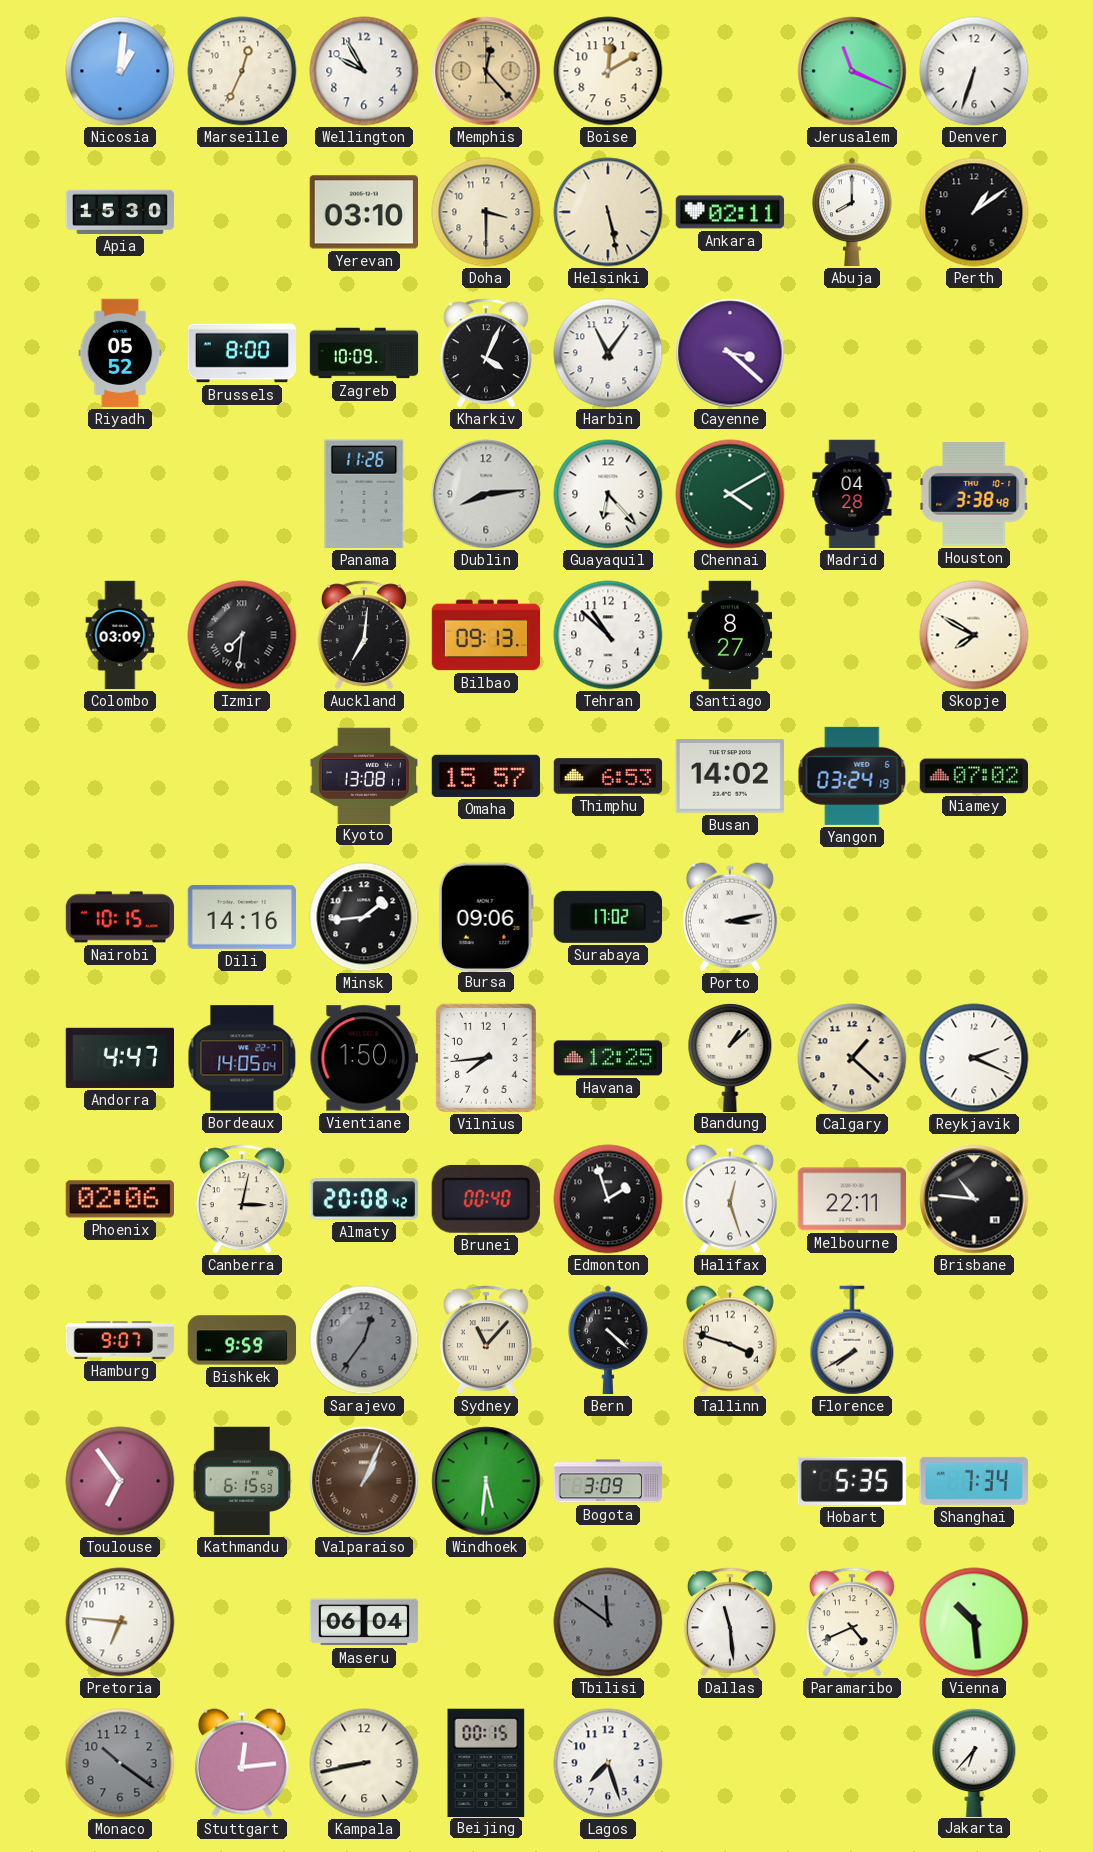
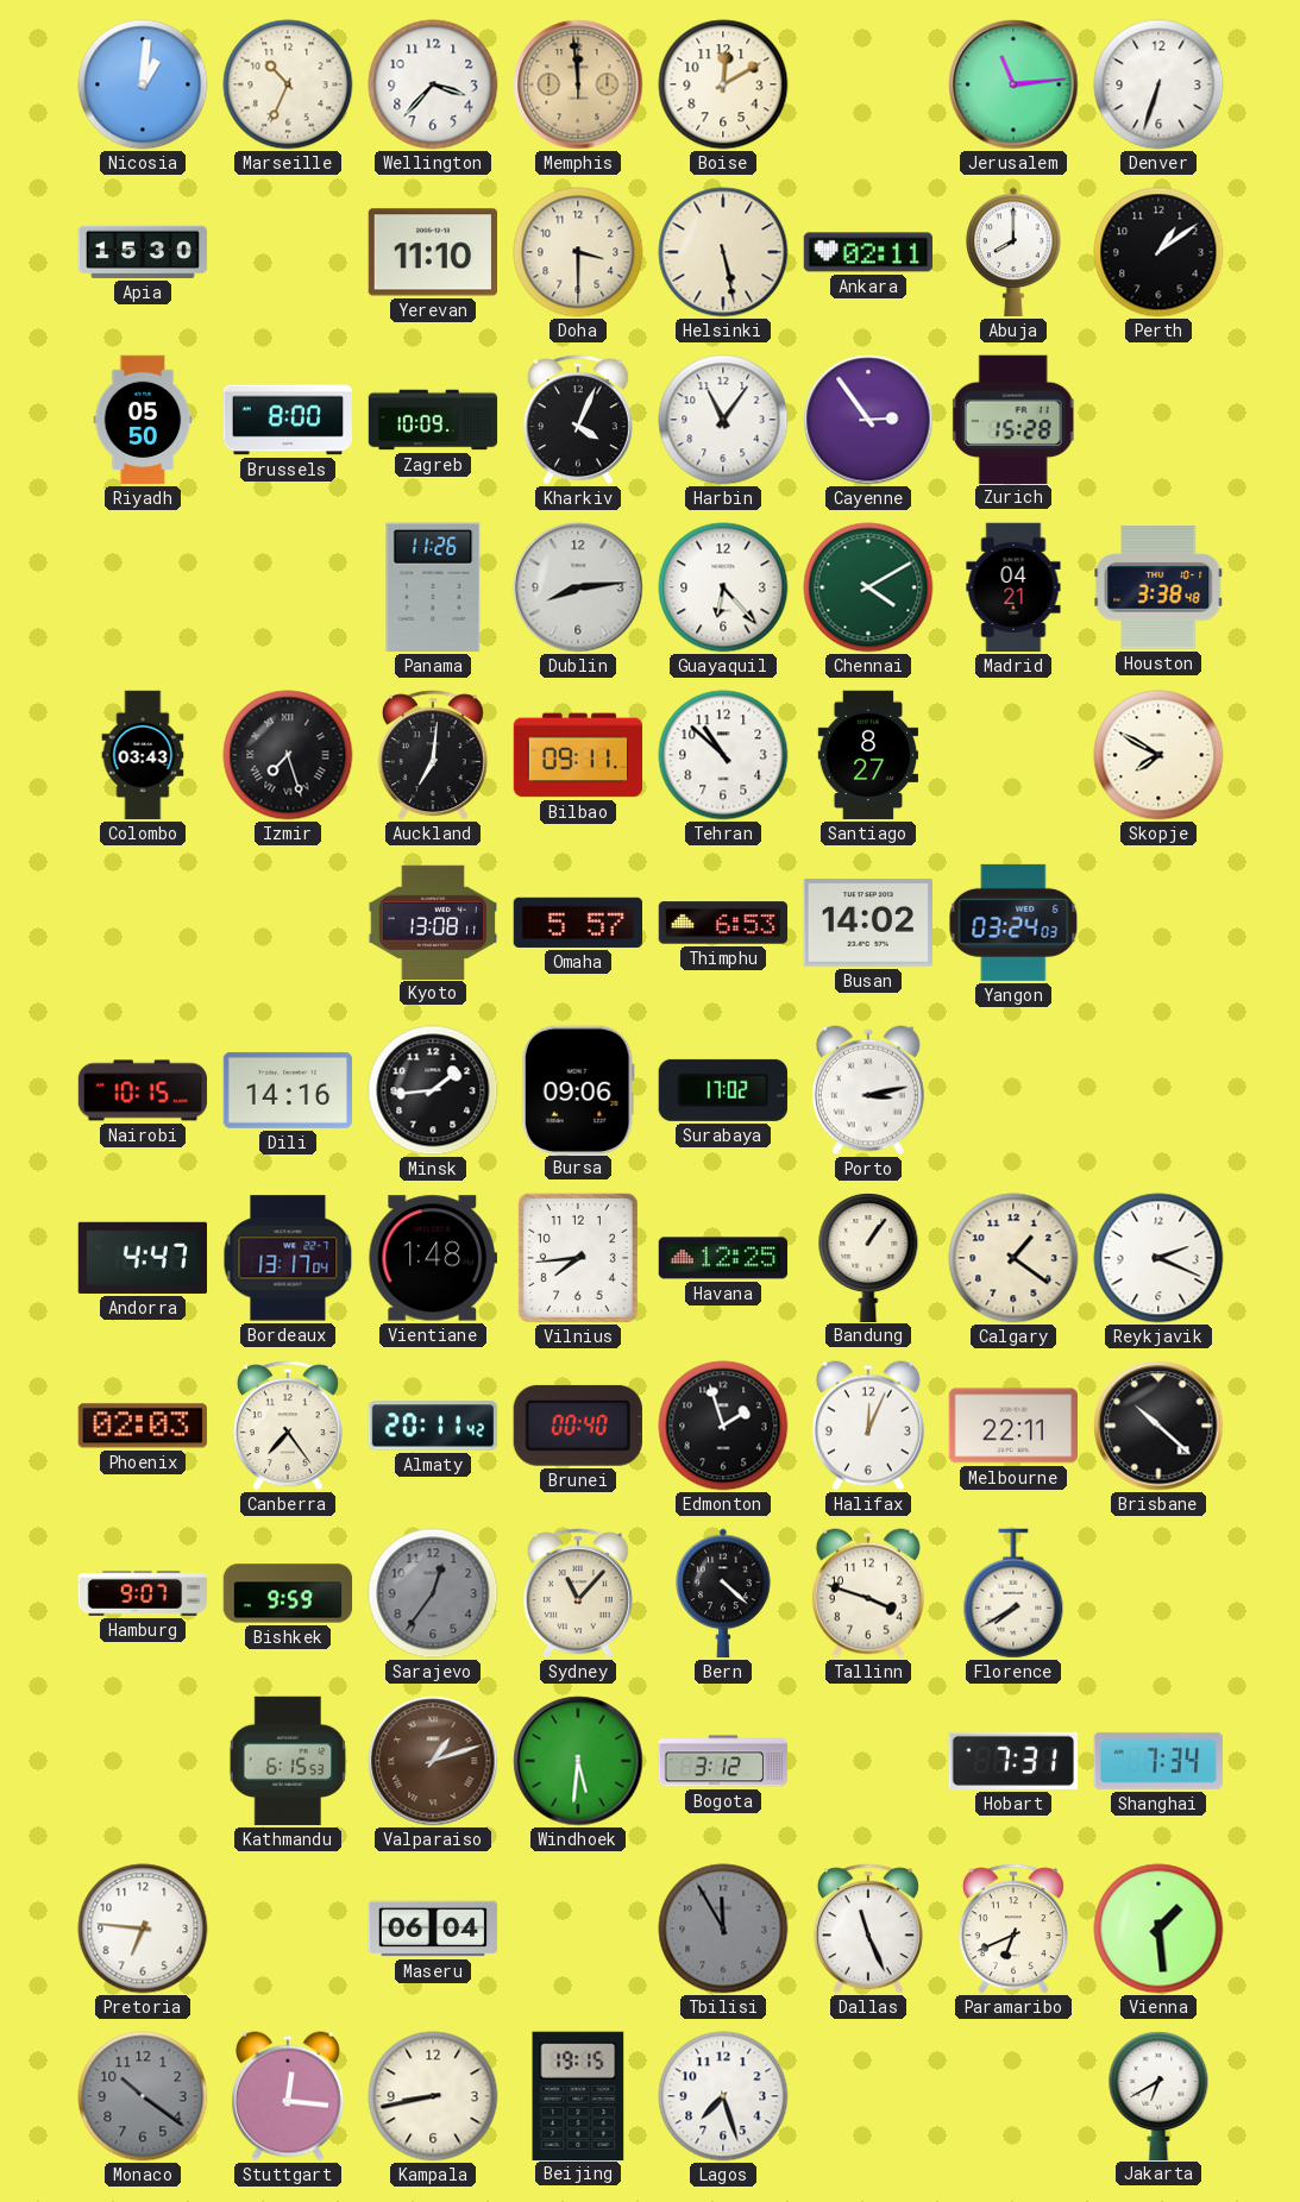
Marseille: 12:34 -> 10:34
Wellington: 9:55 -> 3:37
Memphis: 12:23 -> 11:59
Jerusalem: 11:19 -> 11:14
Yerevan: 03:10 -> 11:10
Riyadh: 05:52 -> 05:50
Cayenne: 3:22 -> 2:54
Zurich: none -> 15:28
Madrid: 04:28 -> 04:21
Colombo: 03:09 -> 03:43
Izmir: 7:31 -> 7:27
Bilbao: 09:13 -> 09:11
Omaha: 15:57 -> 5:57
Yangon: 03:24:19 -> 03:24:03
Niamey: 07:02 -> none
Bordeaux: 14:05 -> 13:17
Vientiane: 1:50 -> 1:48
Bandung: 1:08 -> 1:06
Calgary: 1:22 -> 1:21
Phoenix: 02:06 -> 02:03
Canberra: 3:02 -> 7:24
Almaty: 20:08 -> 20:11
Halifax: 12:27 -> 12:04
Brisbane: 10:46 -> 10:22
Toulouse: 6:54 -> none
Valparaiso: 1:04 -> 1:12
Bogota: 3:09 -> 3:12
Hobart: 5:35 -> 7:31
Tbilisi: 11:51 -> 11:55
Dallas: 11:29 -> 11:26
Paramaribo: 4:41 -> 6:41
Vienna: 10:29 -> 1:29
Stuttgart: 12:14 -> 12:16
Beijing: 00:15 -> 19:15
Jakarta: 6:37 -> 6:40
